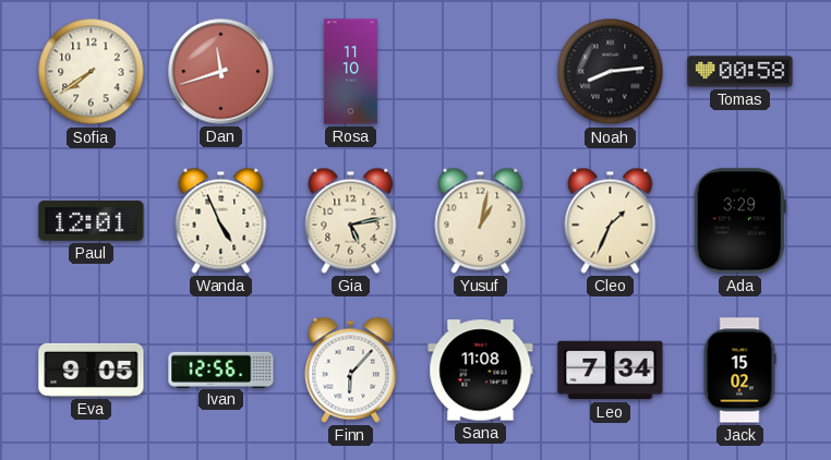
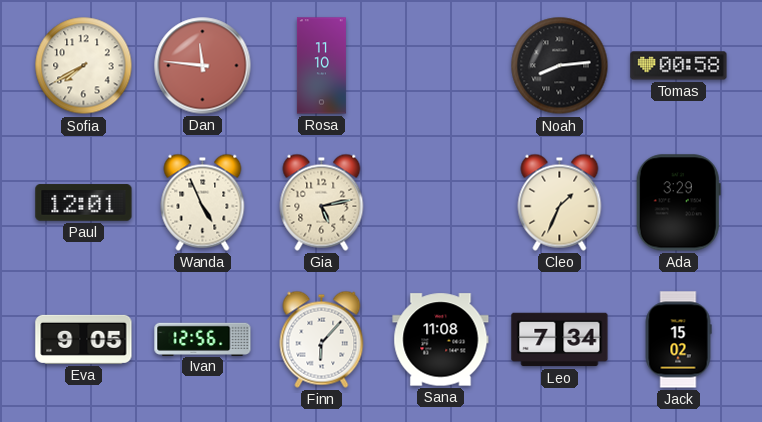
Sofia: 7:39 -> 7:40
Dan: 11:42 -> 11:46
Yusuf: 1:02 -> none
